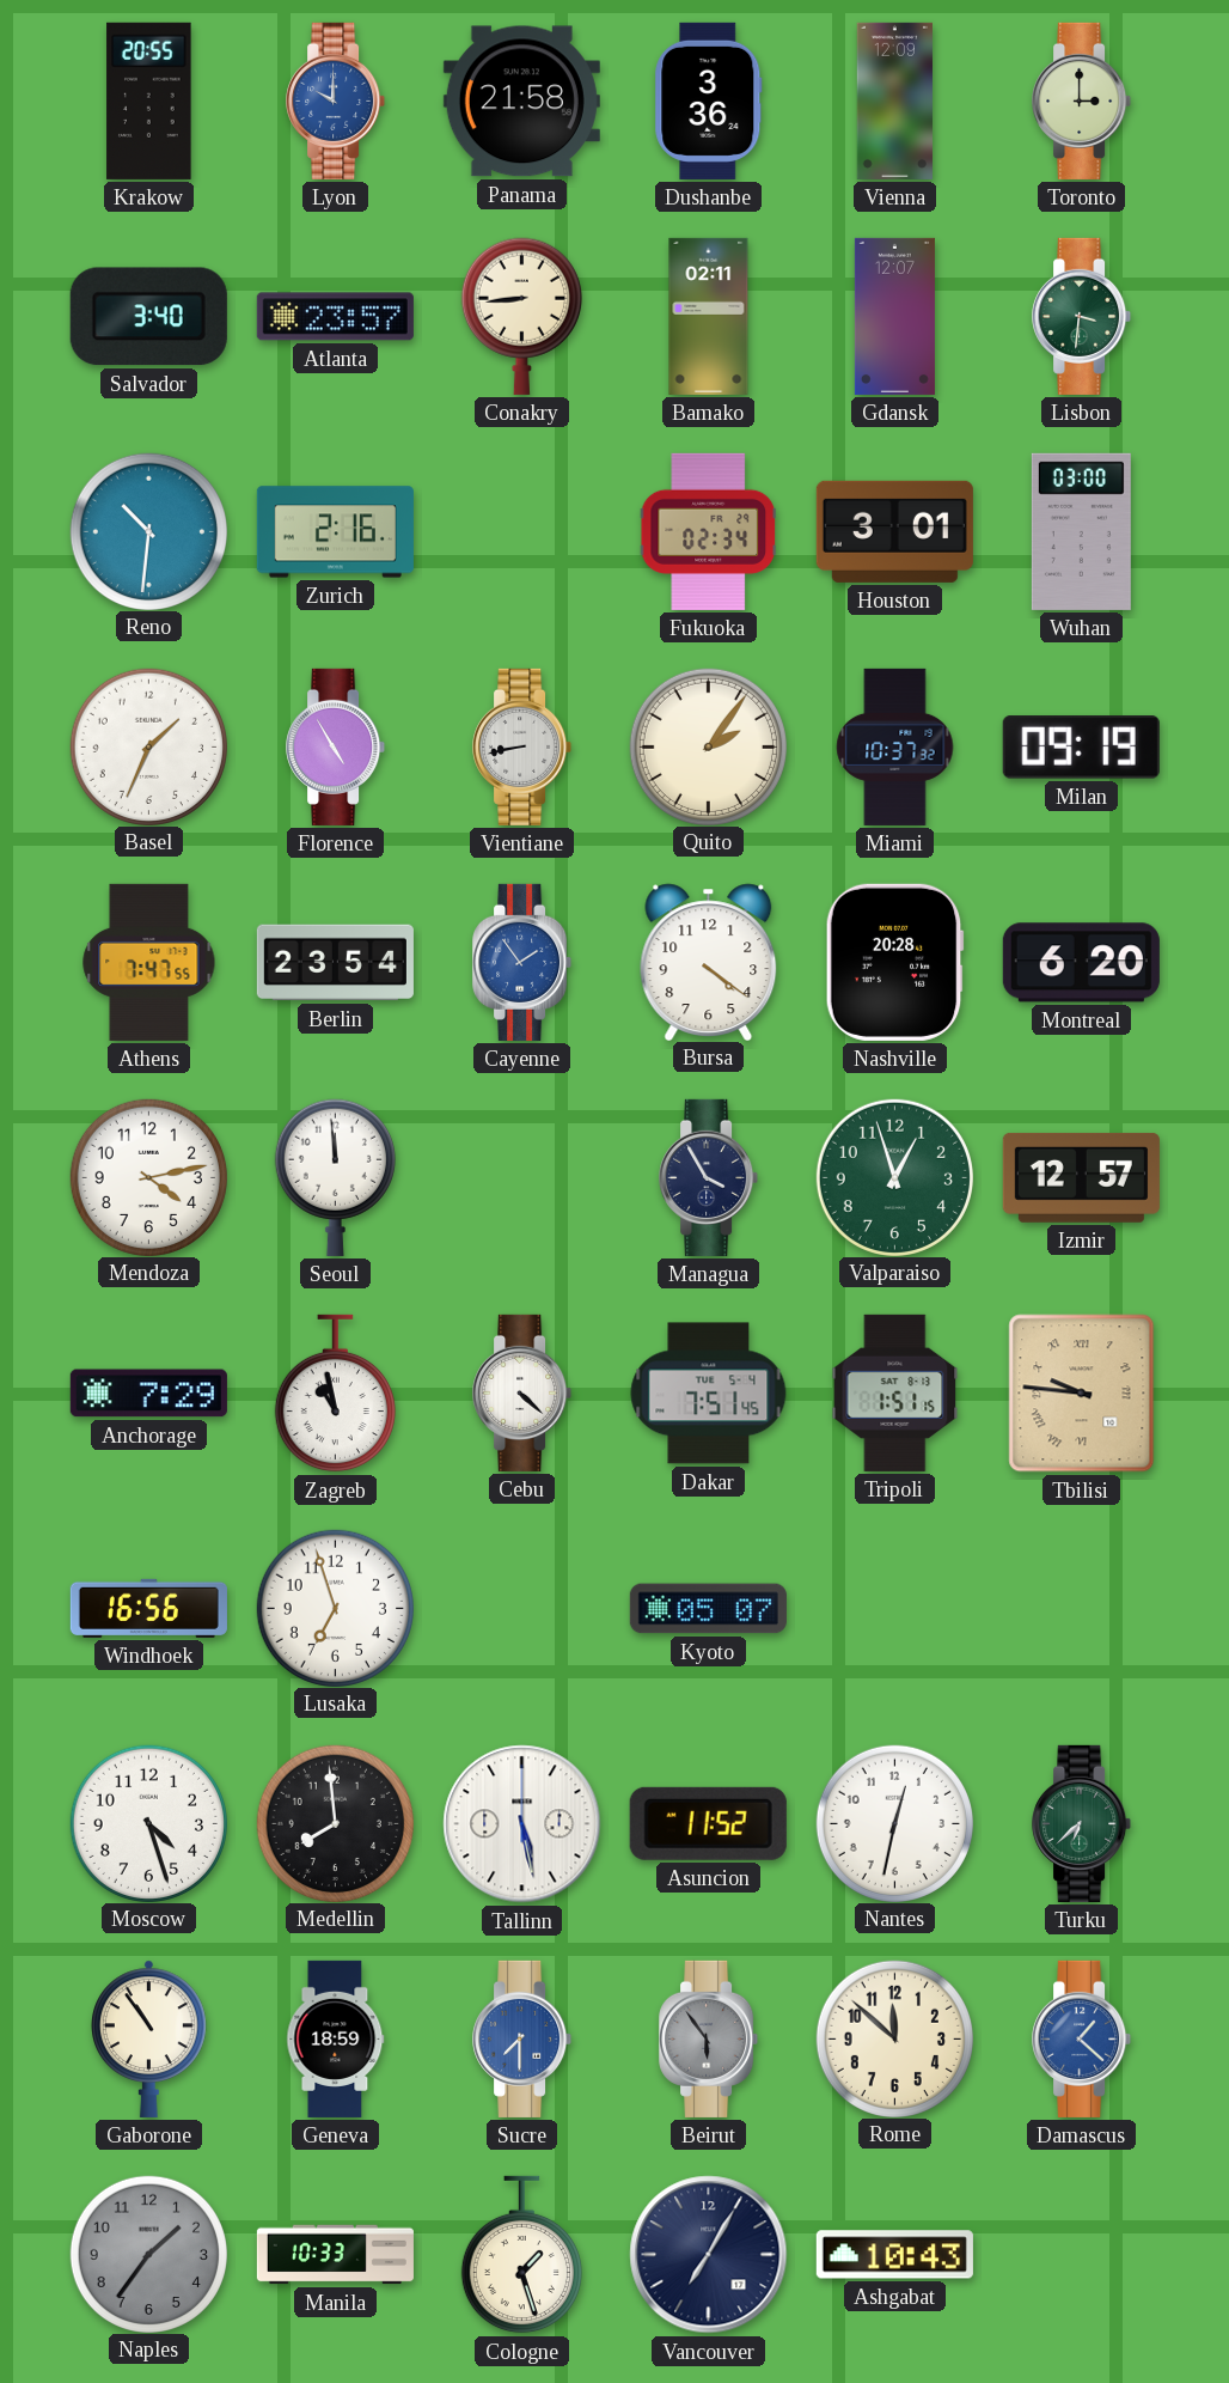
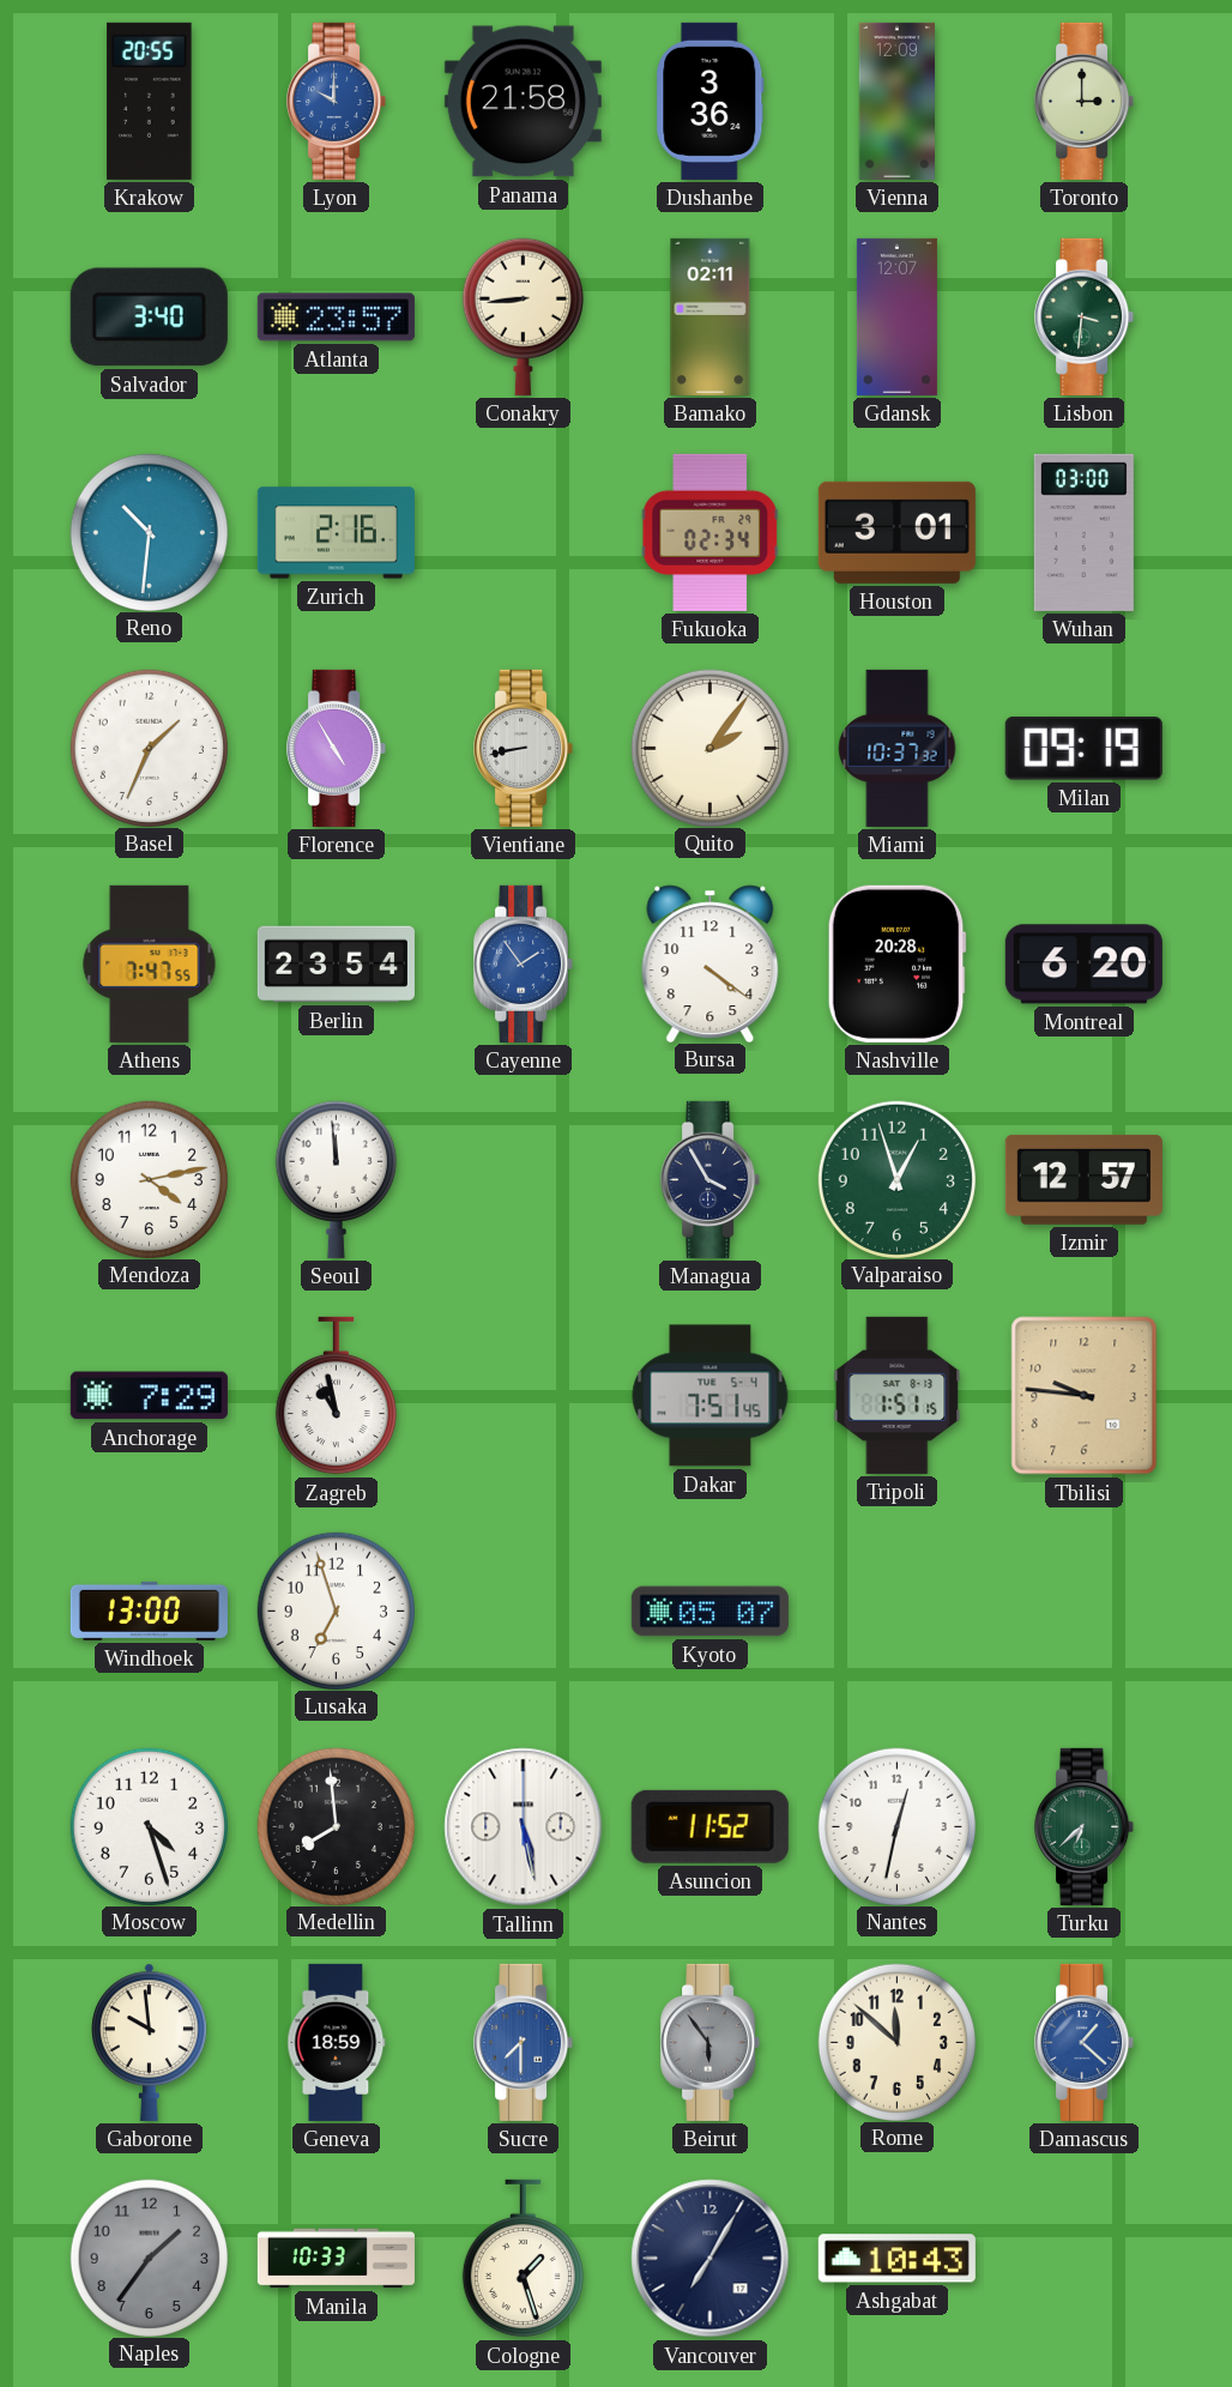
Cebu: 4:22 -> none
Tbilisi numerals: Roman -> Arabic
Windhoek: 16:56 -> 13:00
Gaborone: 10:54 -> 9:59
